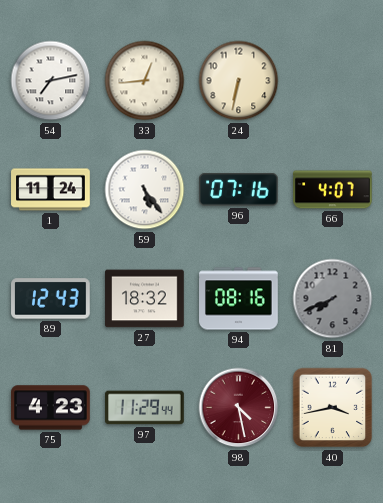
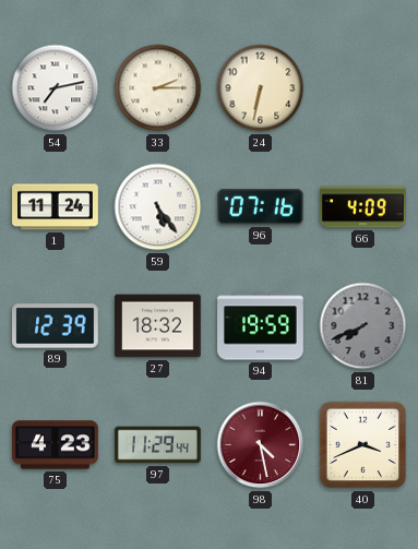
33: 12:44 -> 2:15
66: 4:07 -> 4:09
89: 12:43 -> 12:39
94: 08:16 -> 19:59
40: 3:43 -> 3:41
